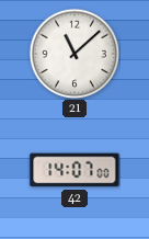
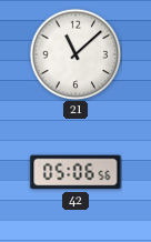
42: 14:07 -> 05:06
